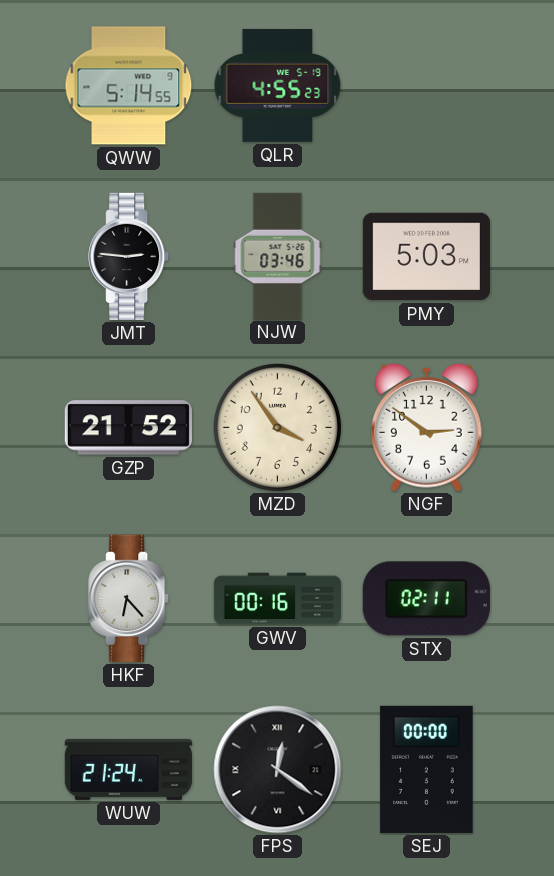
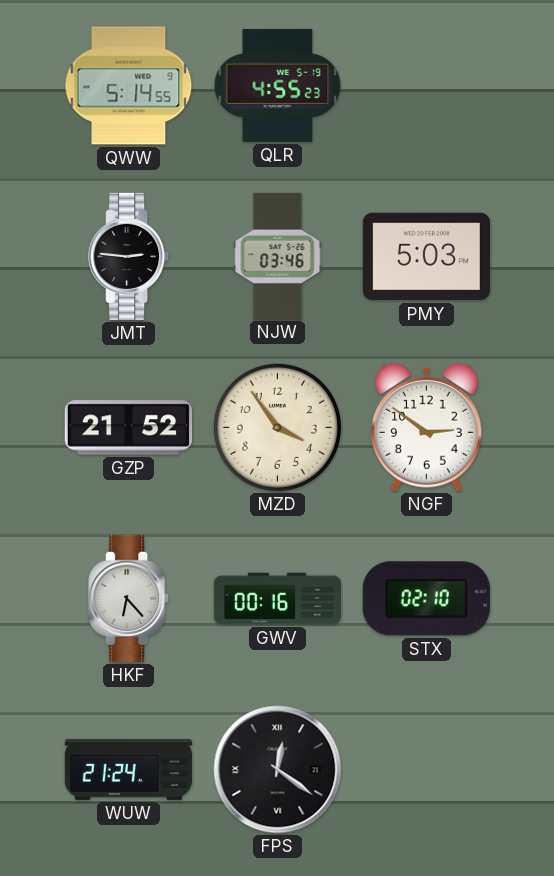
STX: 02:11 -> 02:10
SEJ: 00:00 -> none
